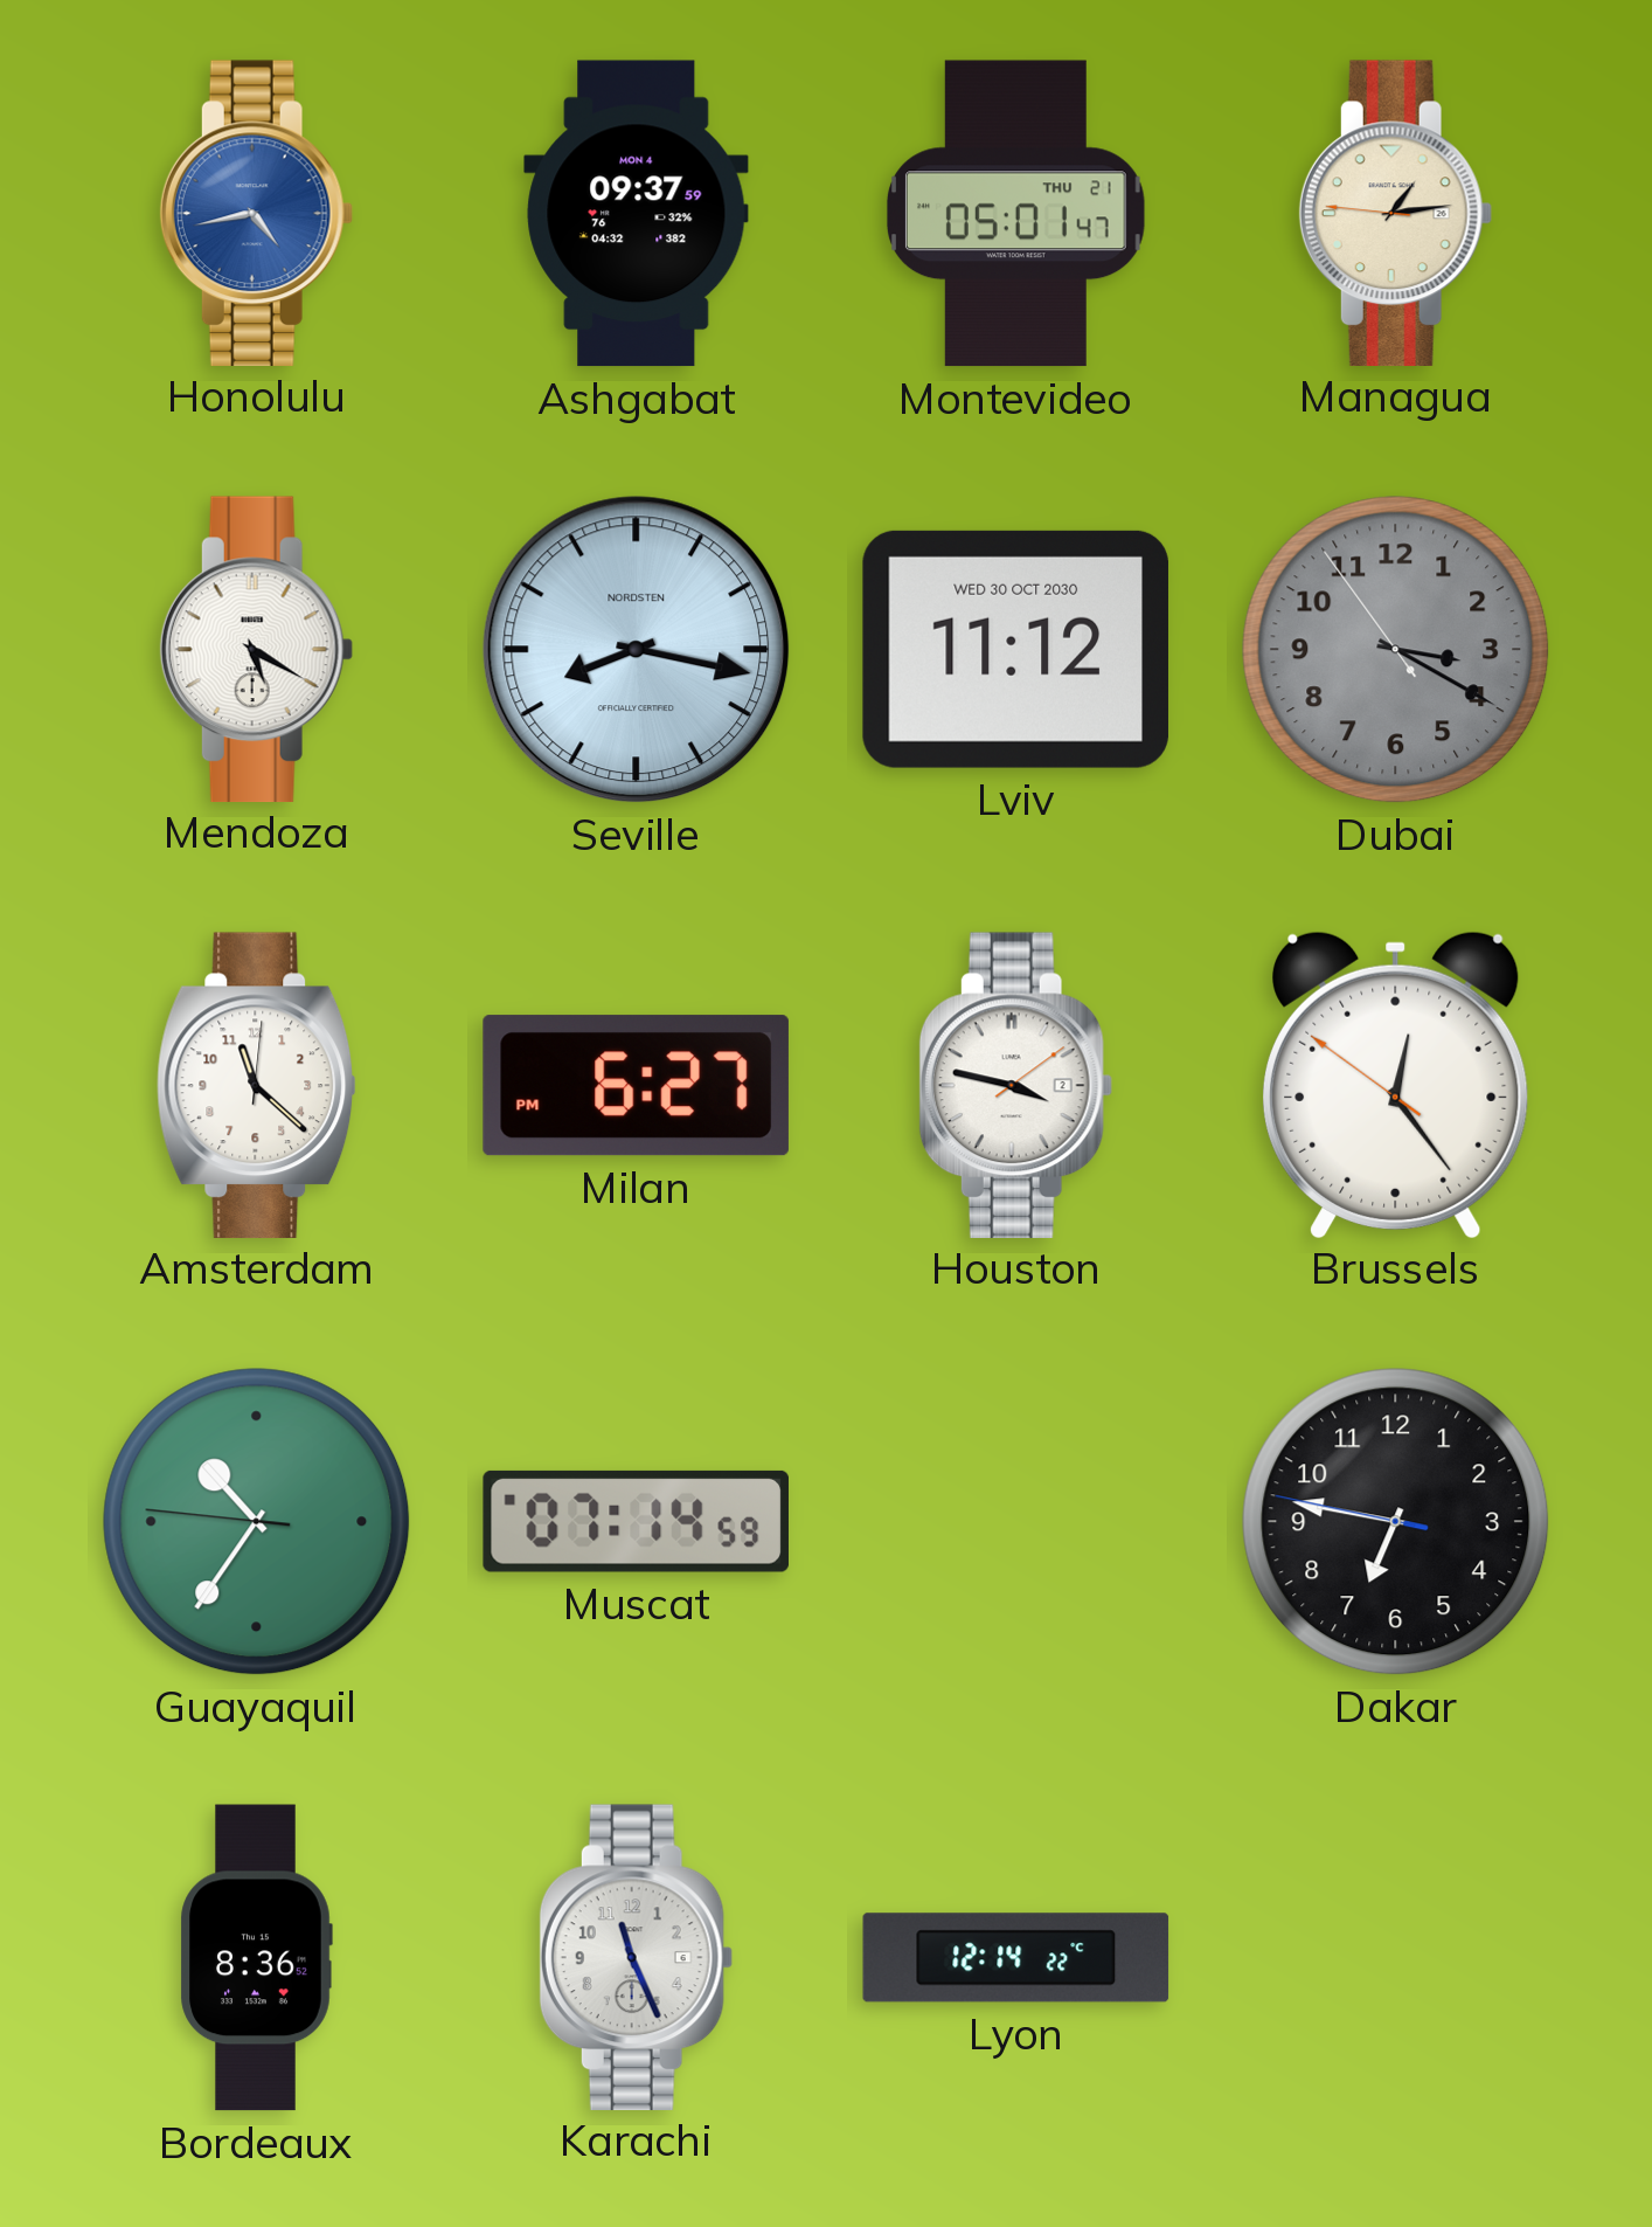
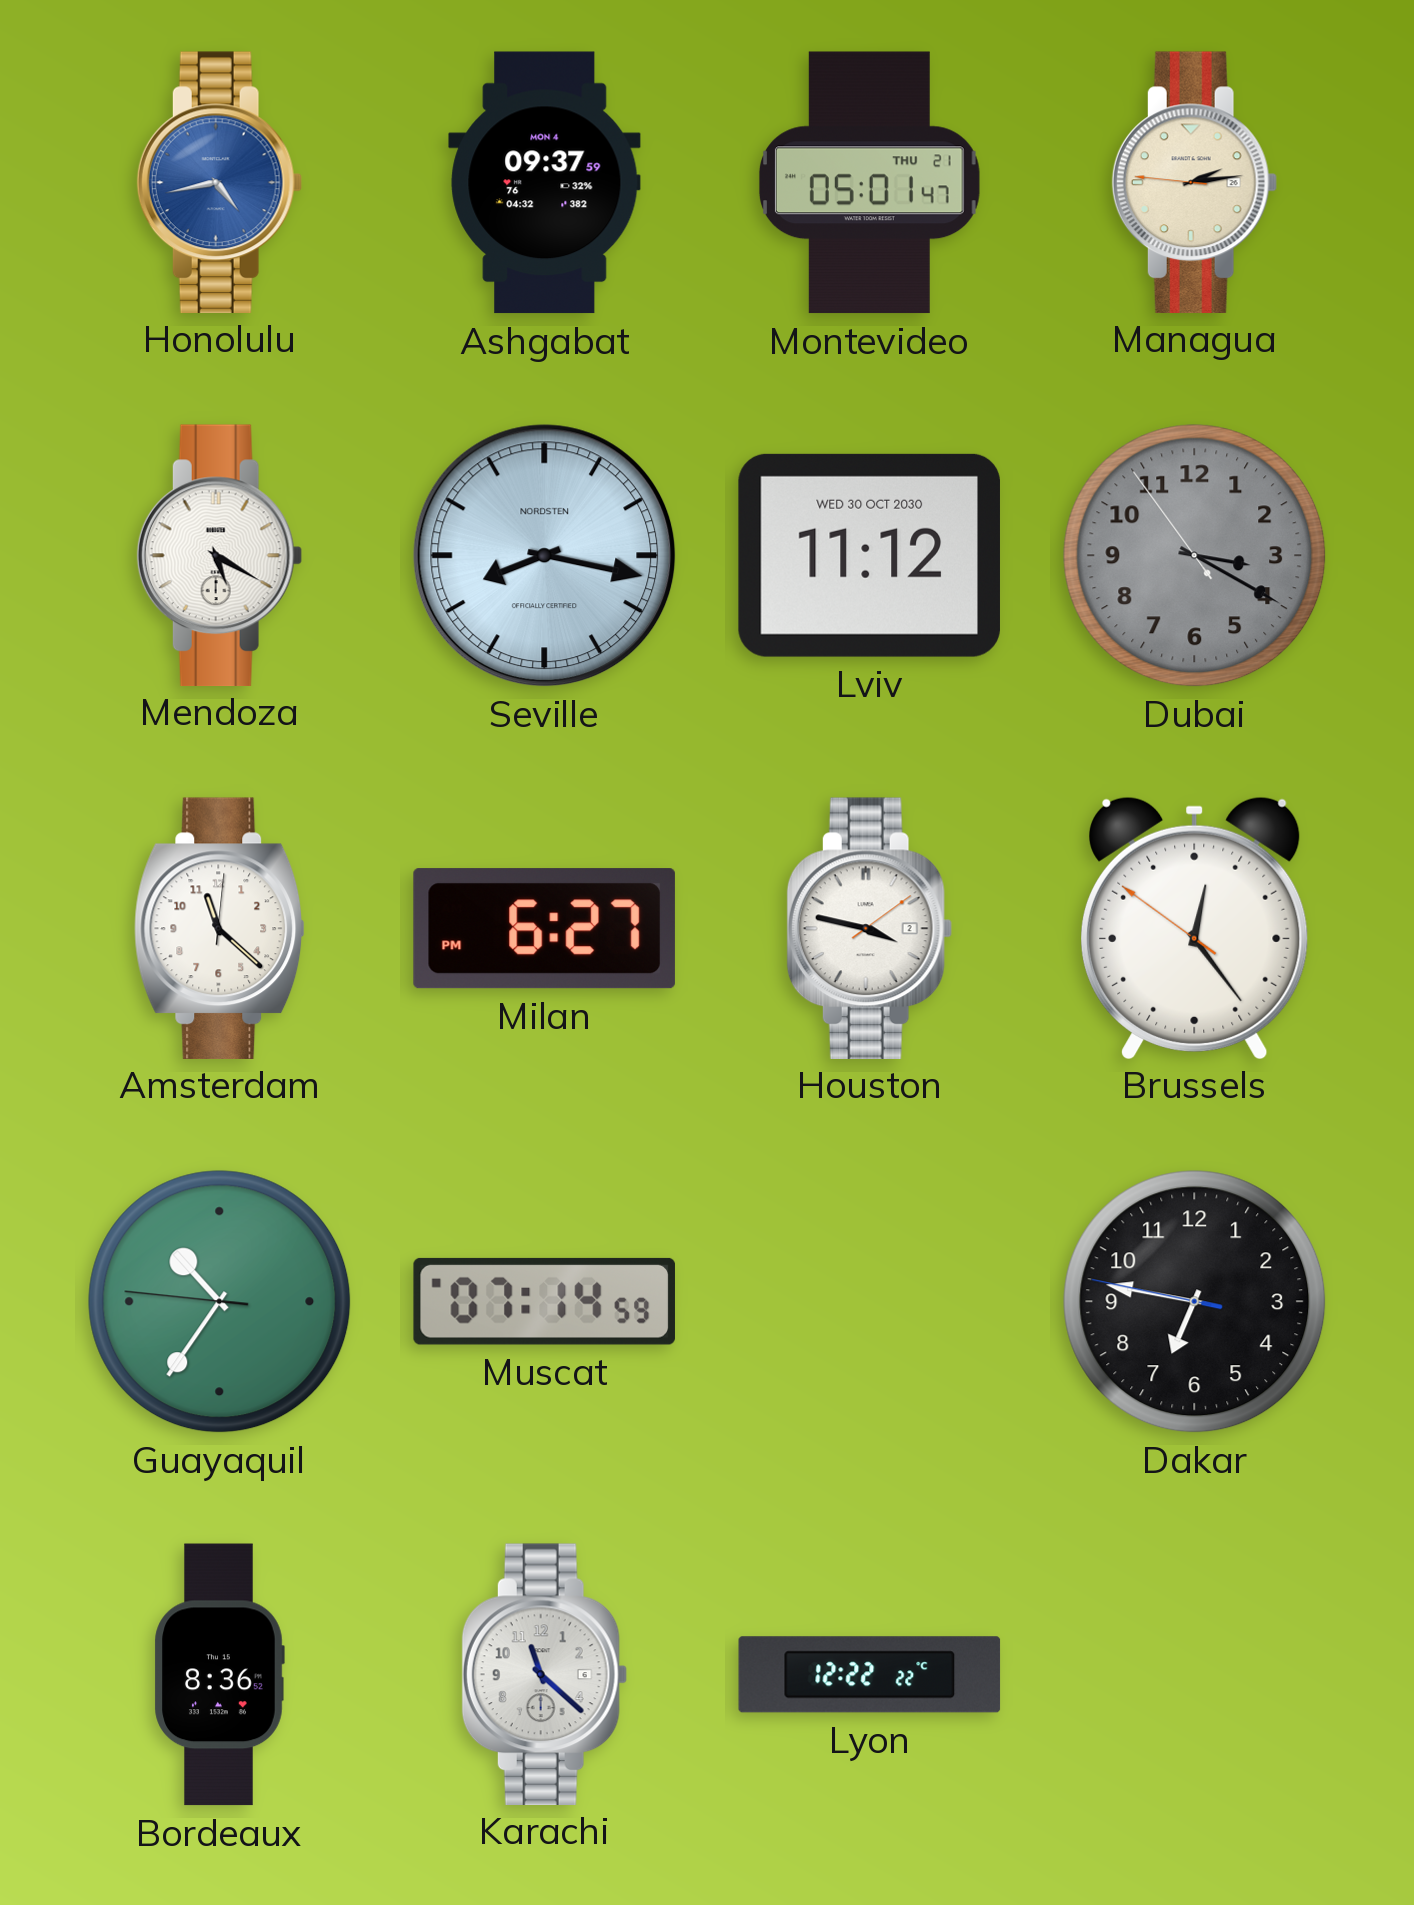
Managua: 1:13 -> 2:13
Karachi: 11:26 -> 11:22
Lyon: 12:14 -> 12:22
